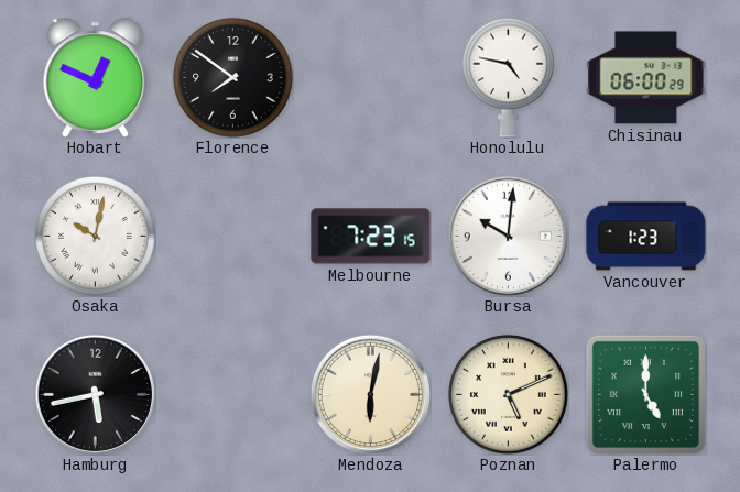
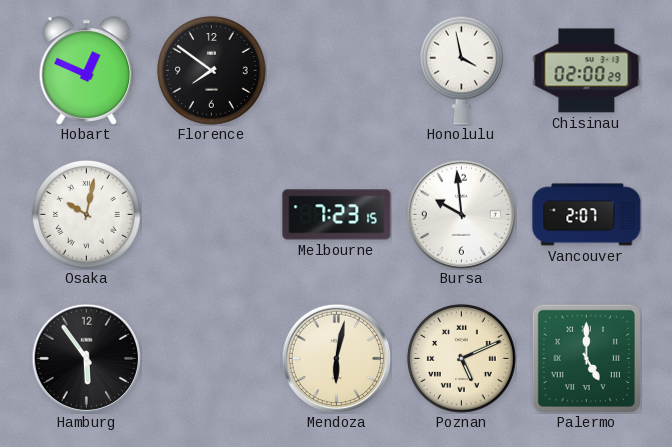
Honolulu: 4:47 -> 3:58
Chisinau: 06:00 -> 02:00
Bursa: 10:01 -> 9:59
Vancouver: 1:23 -> 2:07
Hamburg: 5:43 -> 5:54
